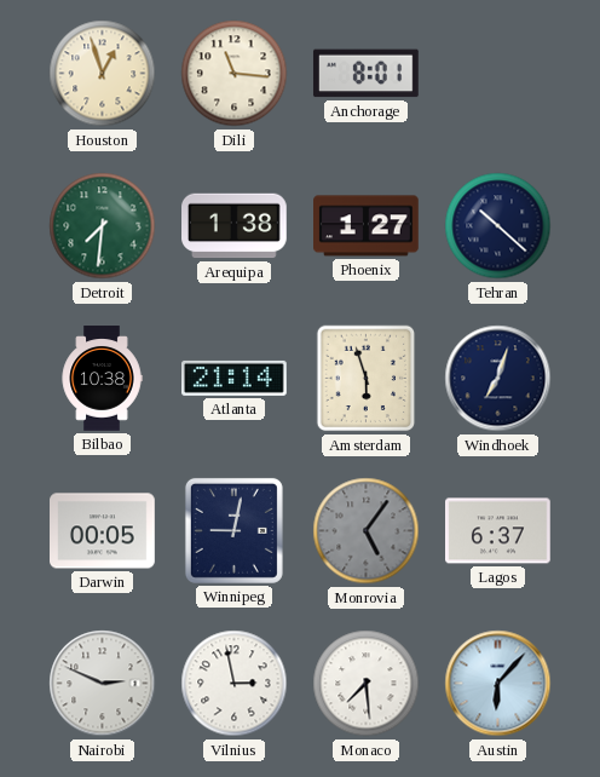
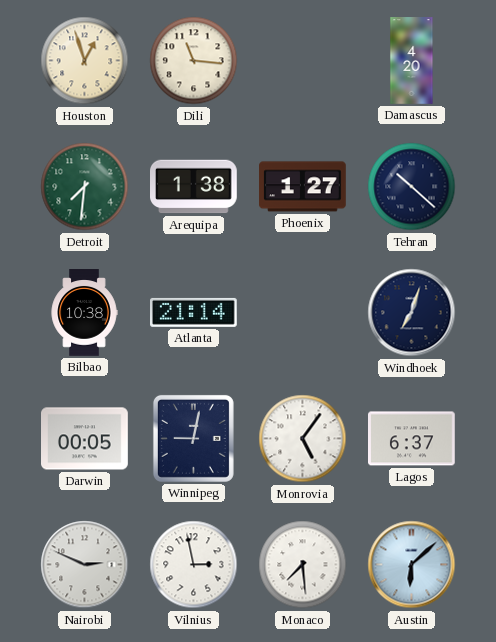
Anchorage: 8:01 -> none
Damascus: none -> 4:20
Amsterdam: 5:57 -> none
Monrovia dial: grey -> white
Austin: 6:07 -> 6:08
